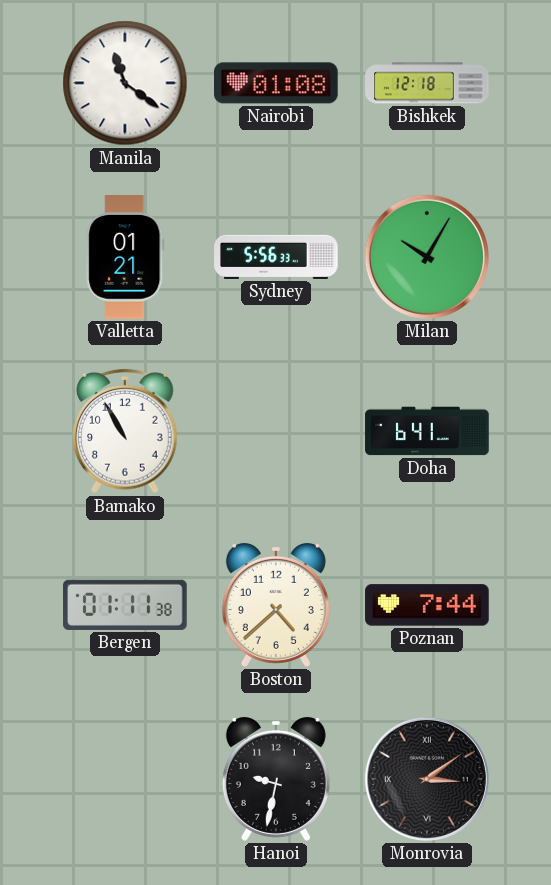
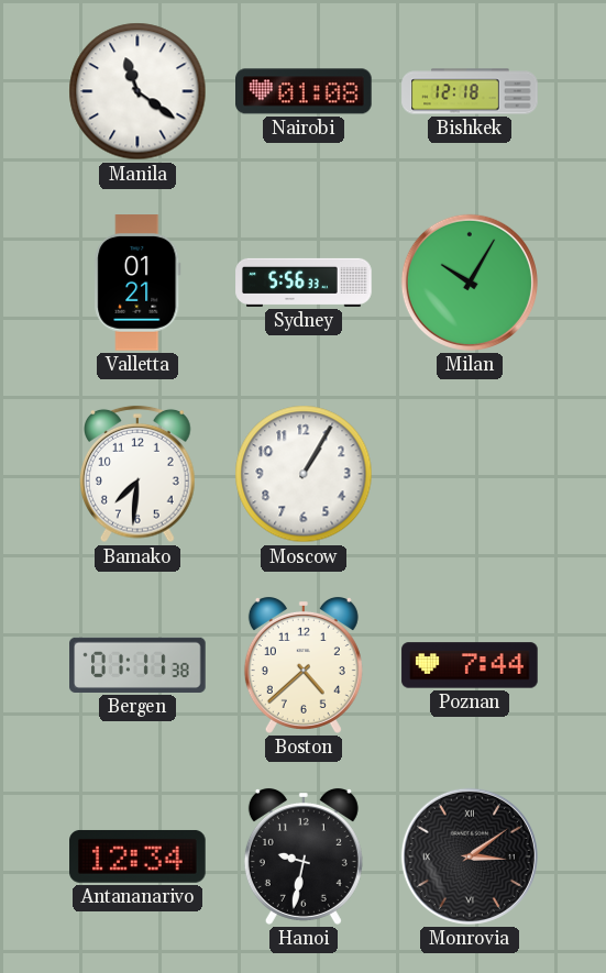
Bamako: 10:55 -> 7:31
Moscow: none -> 1:05
Doha: 6:41 -> none
Antananarivo: none -> 12:34
